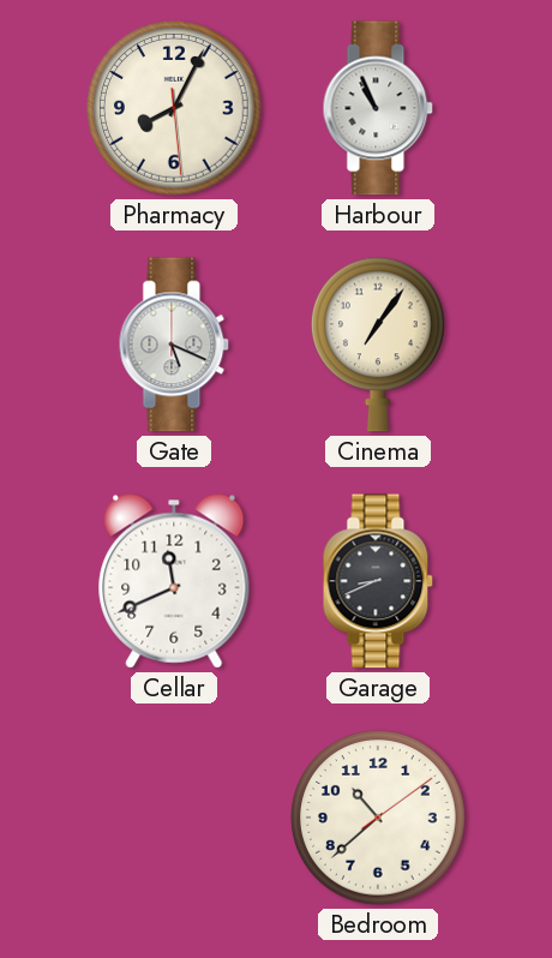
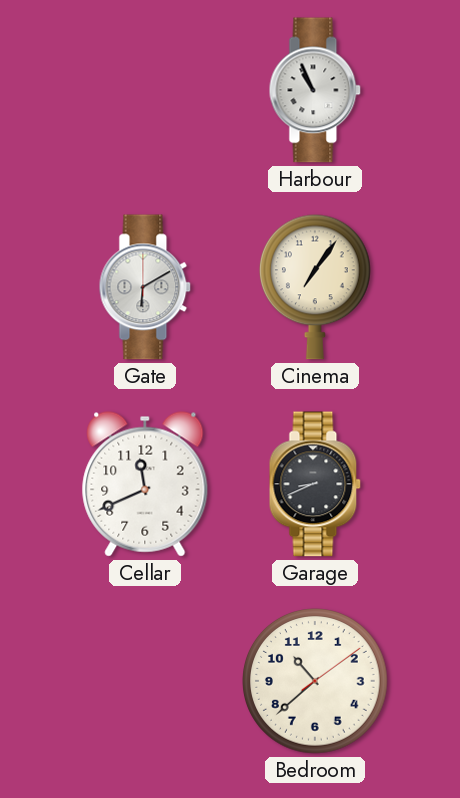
Pharmacy: 8:04 -> none
Gate: 5:19 -> 6:10
